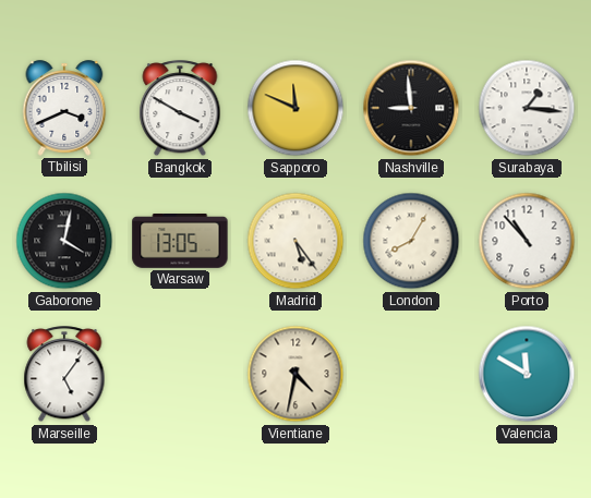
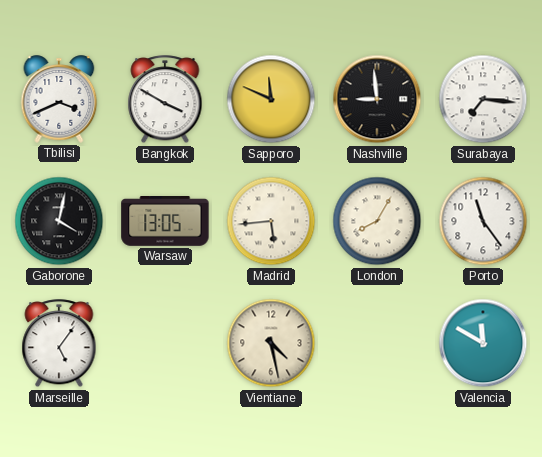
Surabaya: 1:16 -> 7:16
Madrid: 5:24 -> 5:44
Porto: 10:53 -> 11:24
Vientiane: 4:32 -> 4:28
